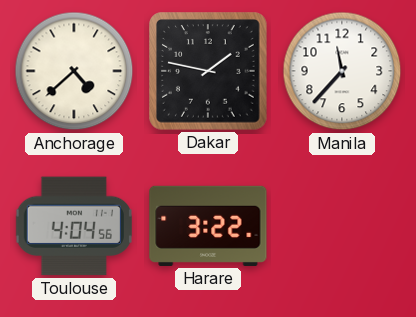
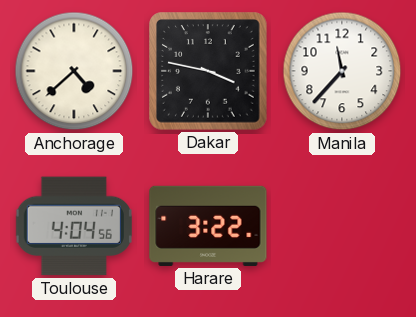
Dakar: 1:47 -> 3:47
